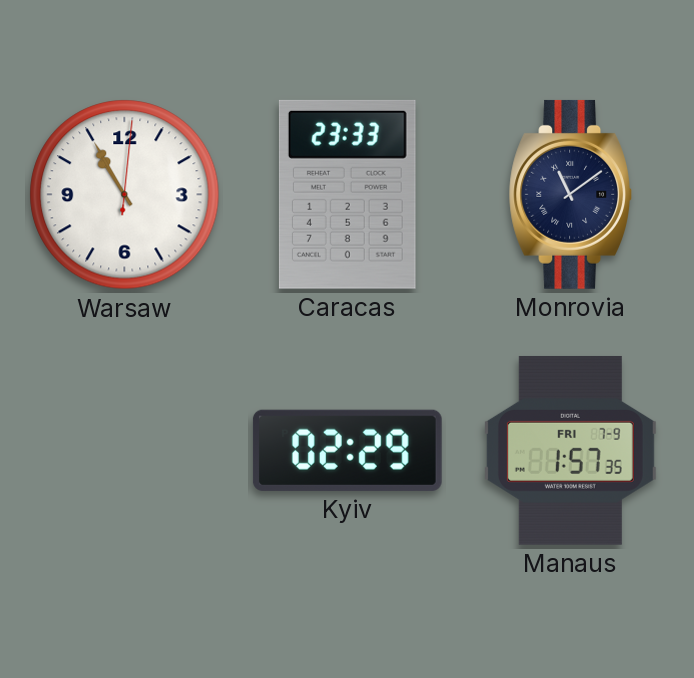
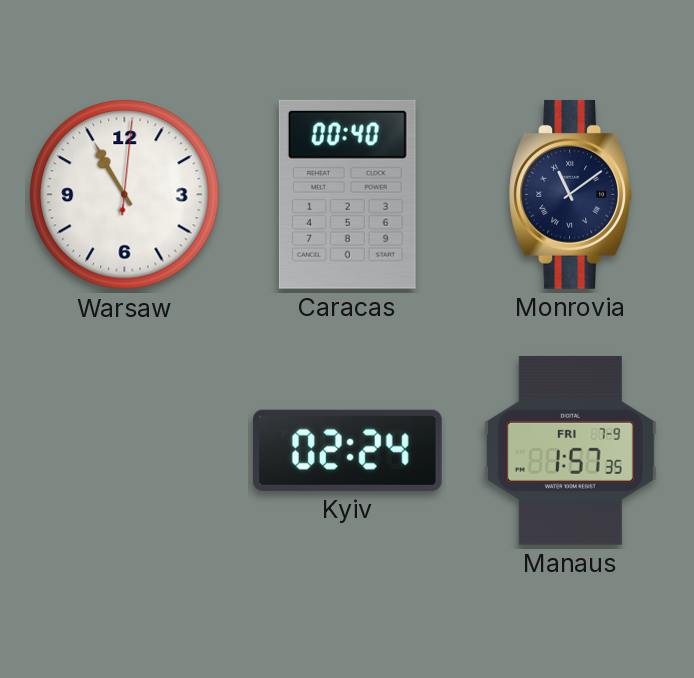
Caracas: 23:33 -> 00:40
Kyiv: 02:29 -> 02:24
